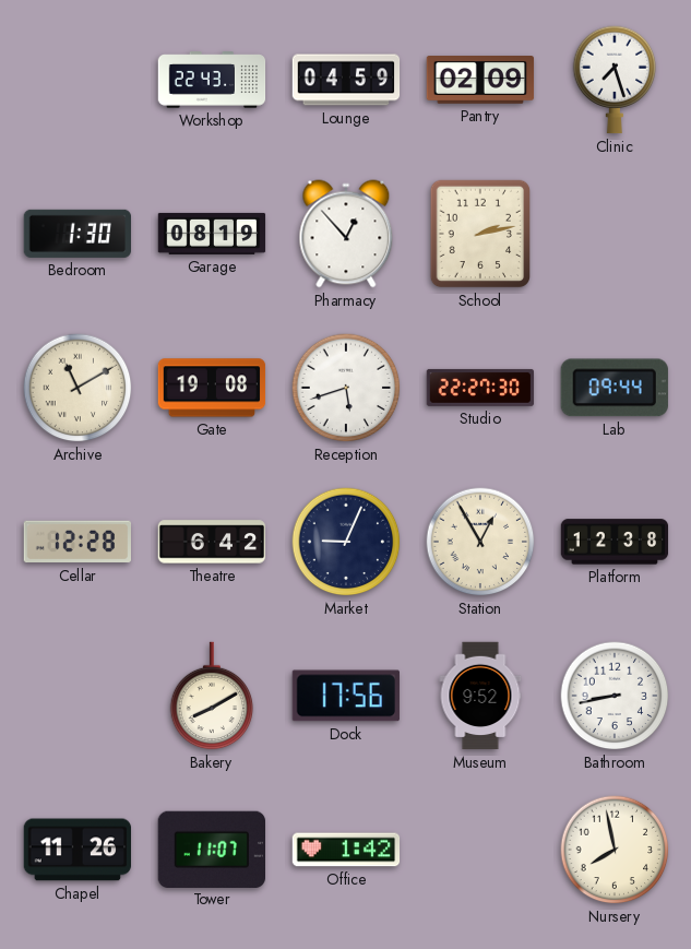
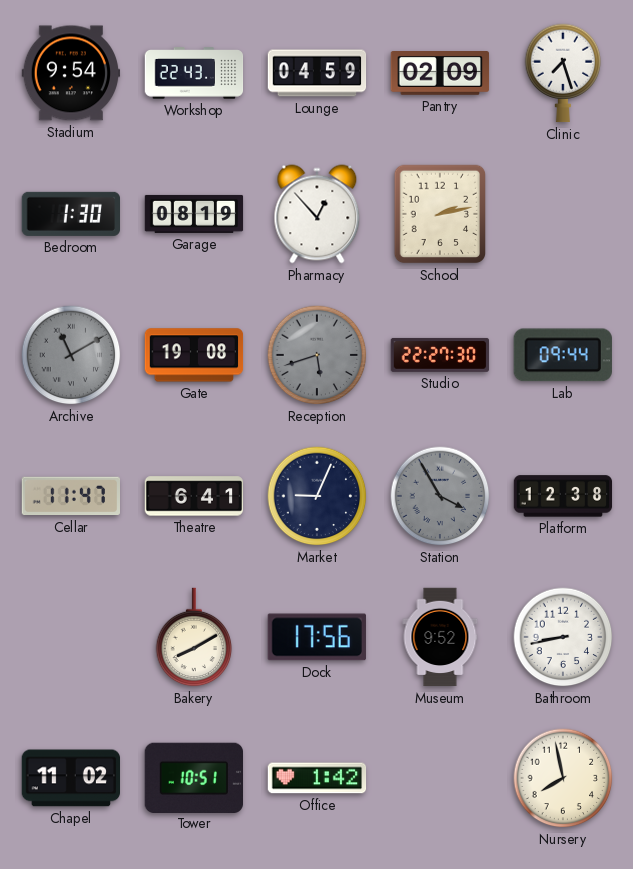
Stadium: none -> 9:54
Archive dial: cream -> grey
Reception dial: white -> grey
Cellar: 12:28 -> 11:47
Theatre: 6:42 -> 6:41
Station: 12:55 -> 3:55
Station dial: cream -> grey
Chapel: 11:26 -> 11:02
Tower: 11:07 -> 10:51
